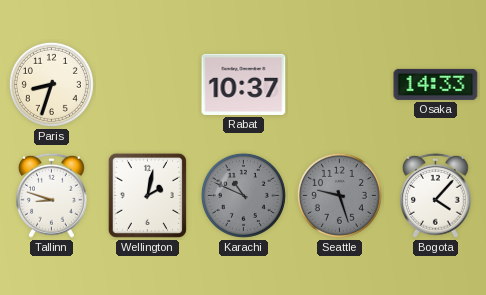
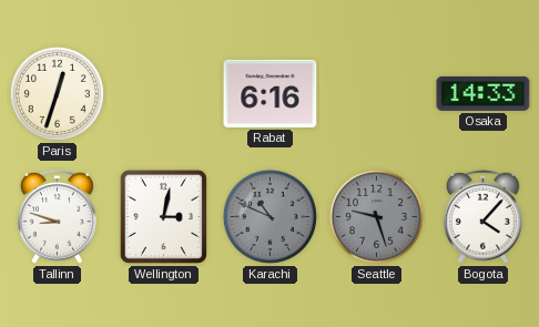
Paris: 8:33 -> 12:33
Rabat: 10:37 -> 6:16
Wellington: 2:02 -> 3:02
